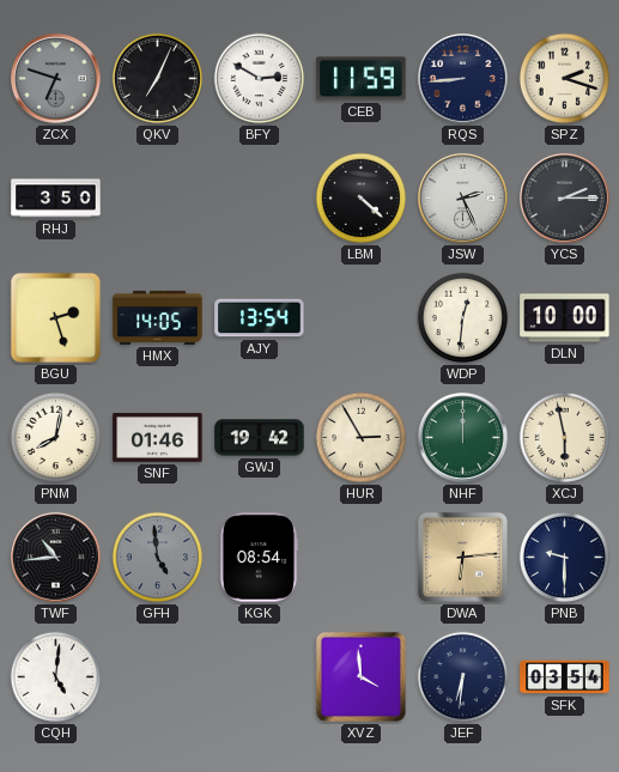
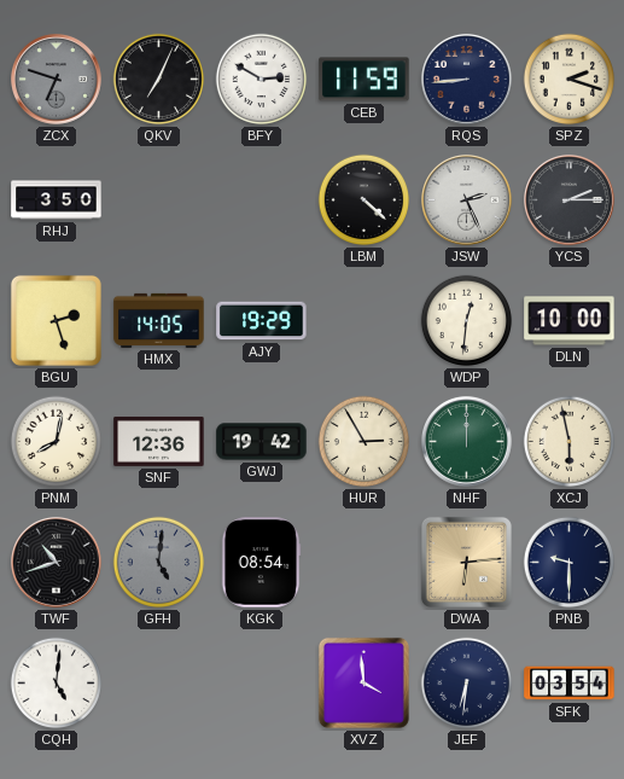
AJY: 13:54 -> 19:29
SNF: 01:46 -> 12:36
TWF: 10:44 -> 10:42
GFH: 4:59 -> 5:01
